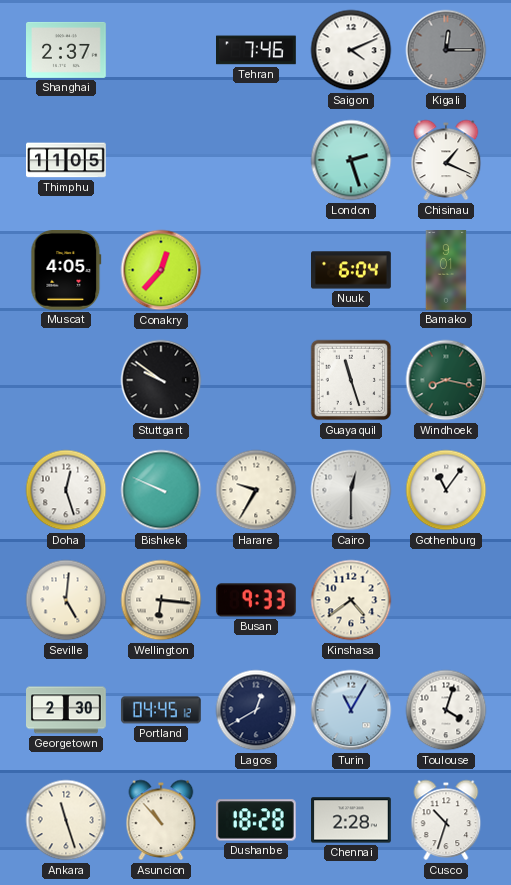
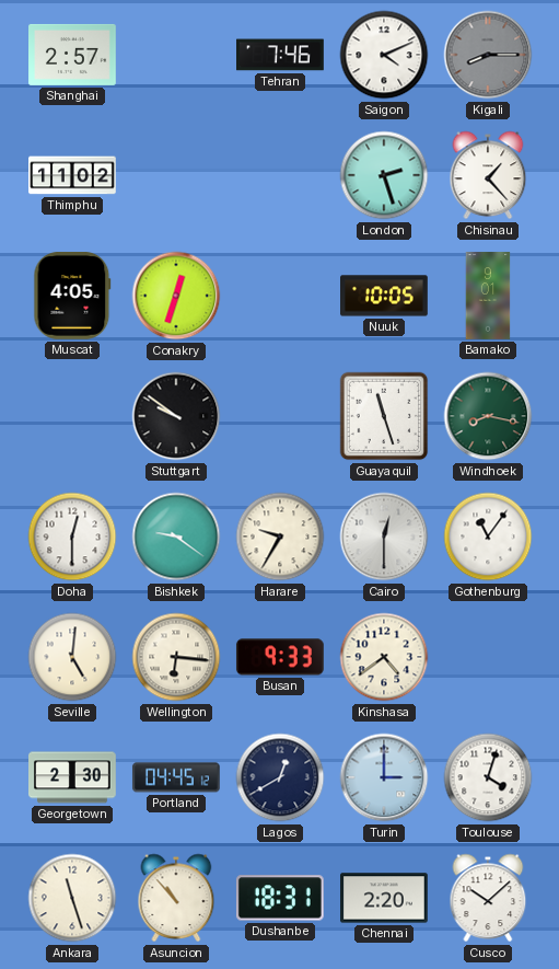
Shanghai: 2:37 -> 2:57
Kigali: 12:15 -> 8:15
Thimphu: 11:05 -> 11:02
Chisinau: 1:19 -> 1:23
Conakry: 12:37 -> 12:33
Nuuk: 6:04 -> 10:05
Doha: 12:27 -> 12:30
Bishkek: 9:49 -> 9:21
Turin: 11:05 -> 3:00
Dushanbe: 18:28 -> 18:31
Chennai: 2:28 -> 2:20
Cusco: 10:33 -> 10:08
